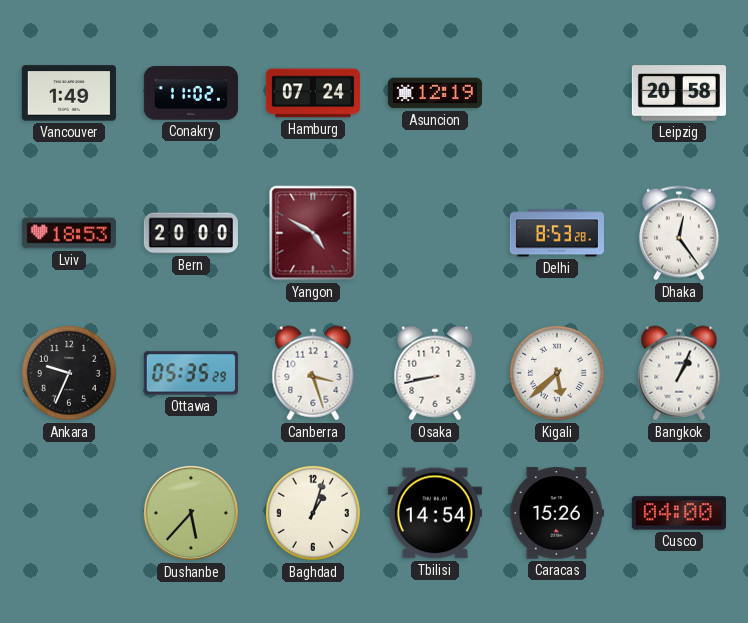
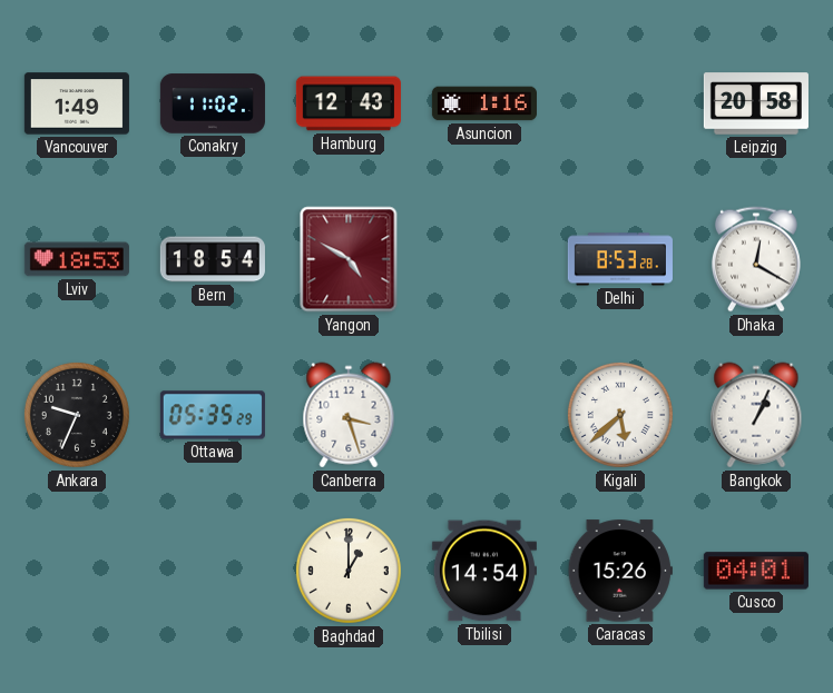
Hamburg: 07:24 -> 12:43
Asuncion: 12:19 -> 1:16
Bern: 20:00 -> 18:54
Dhaka: 12:24 -> 12:20
Osaka: 8:43 -> none
Dushanbe: 5:37 -> none
Baghdad: 1:03 -> 1:00
Cusco: 04:00 -> 04:01
